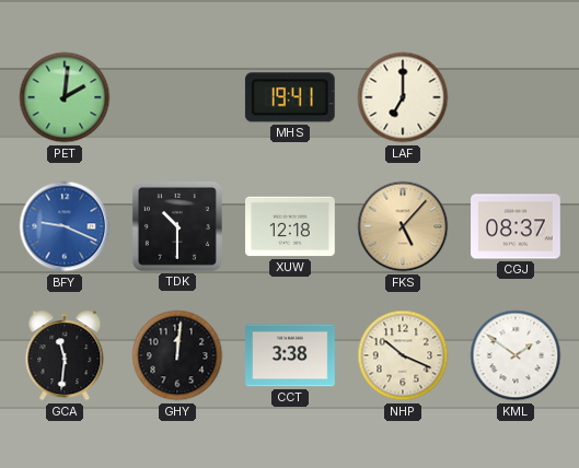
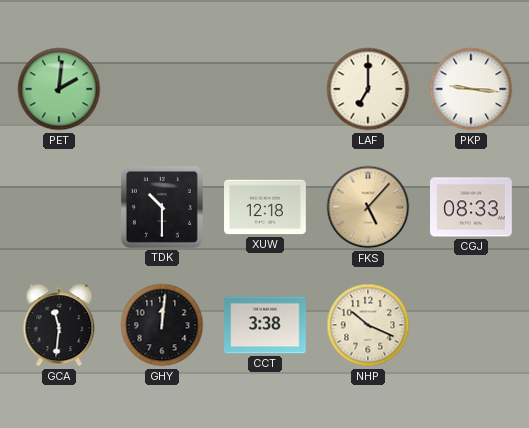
MHS: 19:41 -> none
PKP: none -> 9:16
BFY: 9:19 -> none
CGJ: 08:37 -> 08:33
KML: 1:51 -> none
